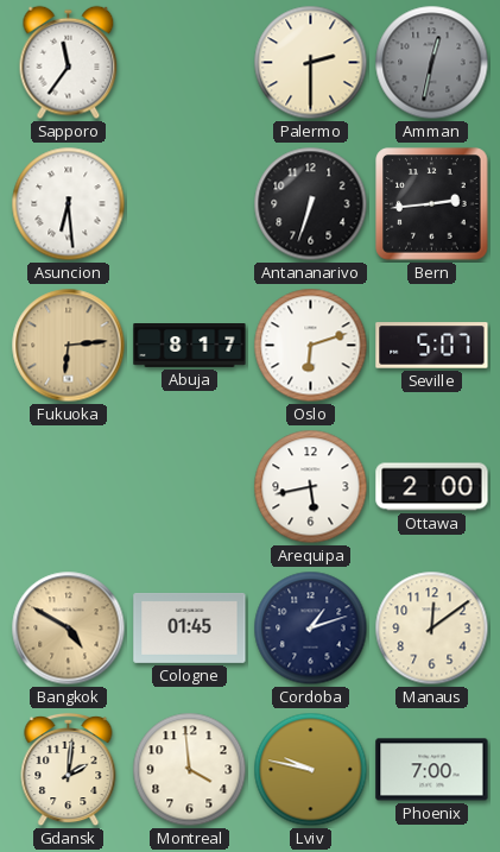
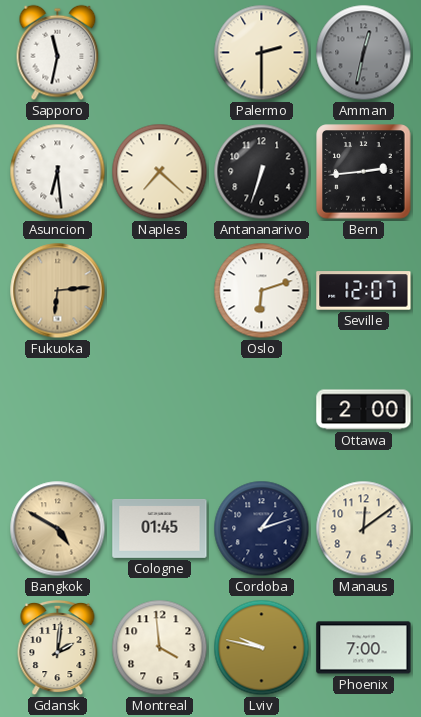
Sapporo: 11:36 -> 11:32
Naples: none -> 7:22
Abuja: 8:17 -> none
Seville: 5:07 -> 12:07
Arequipa: 5:43 -> none
